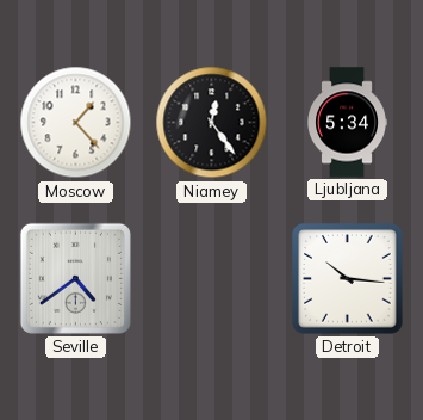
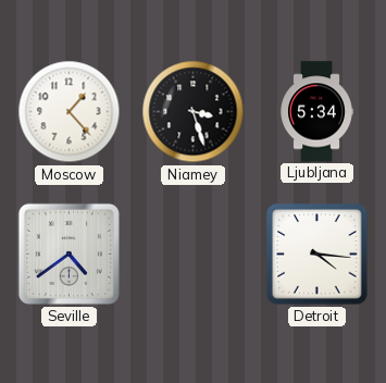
Niamey: 12:24 -> 3:27
Detroit: 10:16 -> 4:16
